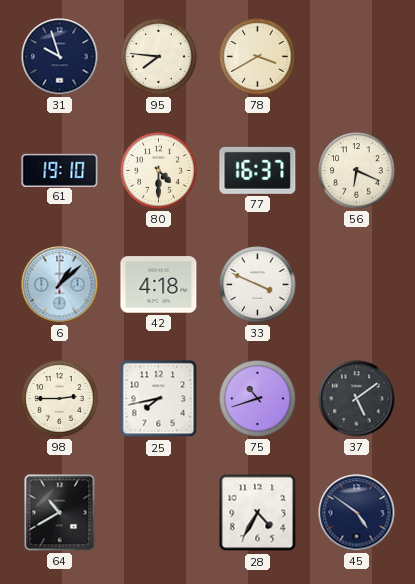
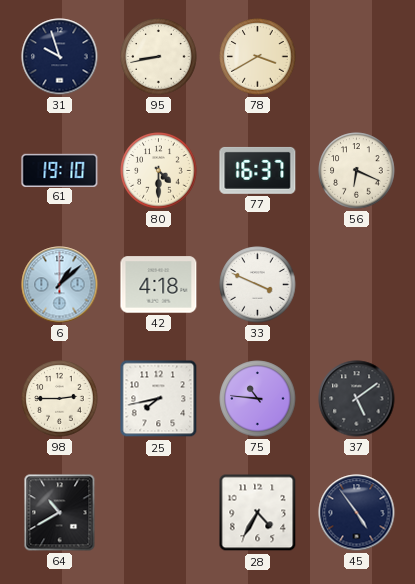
95: 7:46 -> 8:43
75: 10:42 -> 10:46
45: 4:51 -> 4:54
